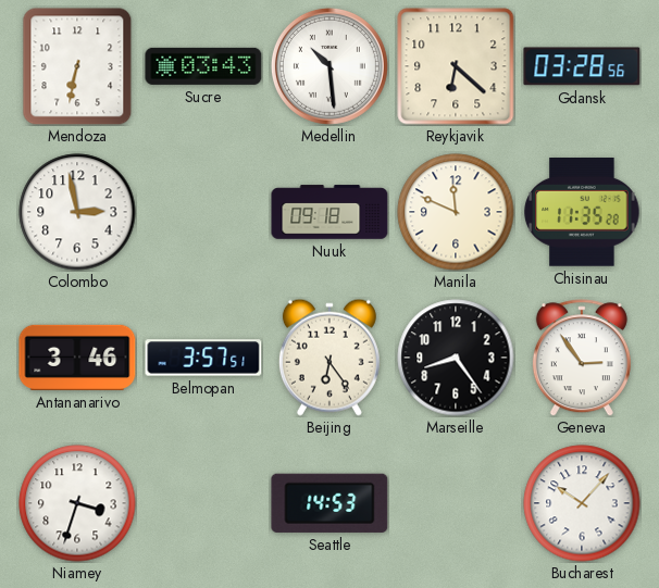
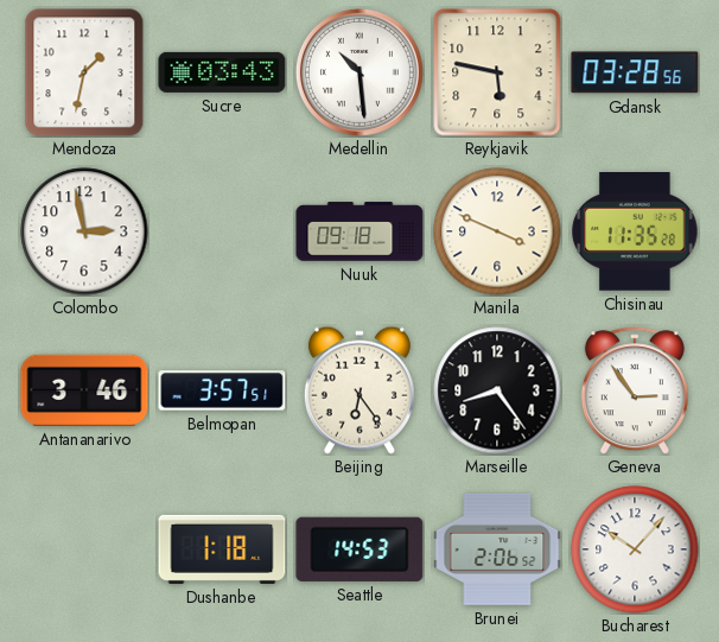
Mendoza: 6:32 -> 1:32
Reykjavik: 6:22 -> 5:47
Manila: 11:49 -> 3:49
Niamey: 3:33 -> none
Dushanbe: none -> 1:18
Brunei: none -> 2:06
